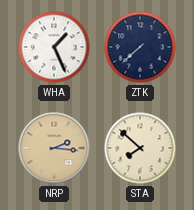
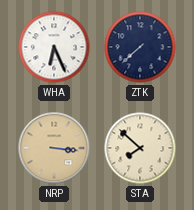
WHA: 1:26 -> 6:26
NRP: 2:16 -> 3:16
